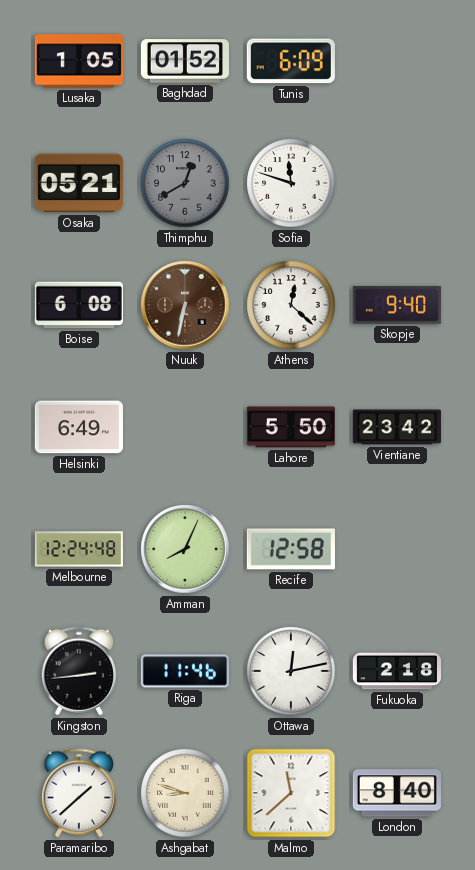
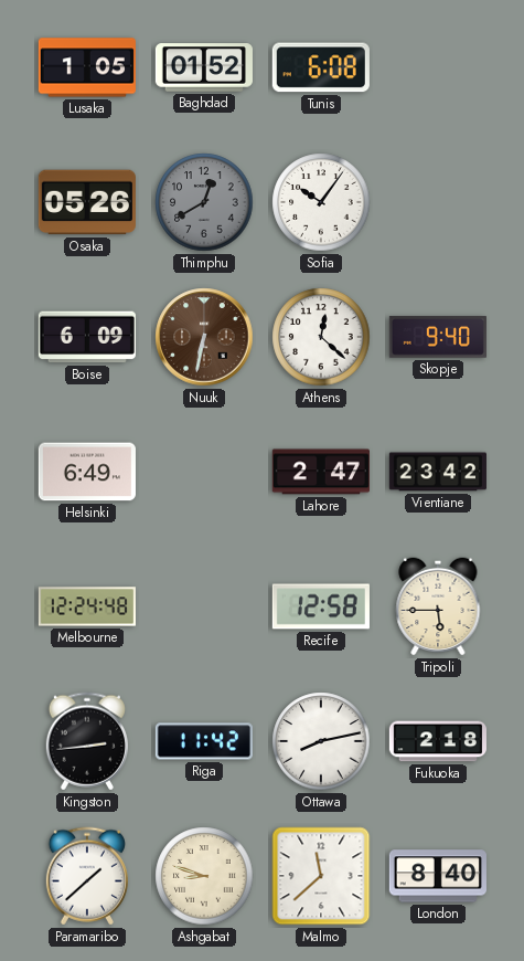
Tunis: 6:09 -> 6:08
Osaka: 05:21 -> 05:26
Sofia: 11:48 -> 10:06
Boise: 6:08 -> 6:09
Lahore: 5:50 -> 2:47
Amman: 8:04 -> none
Tripoli: none -> 5:45
Riga: 11:46 -> 11:42
Ottawa: 12:13 -> 8:13
